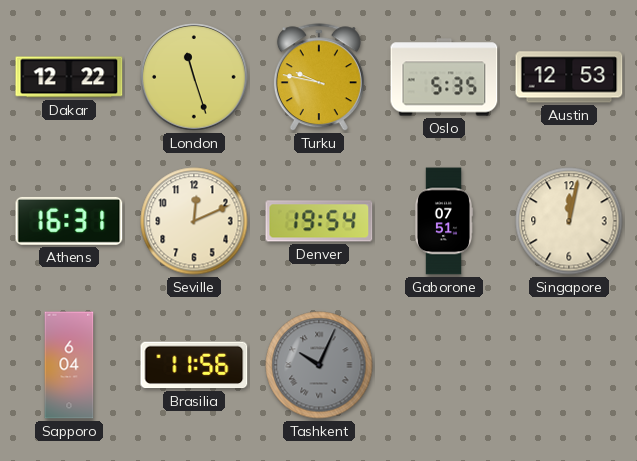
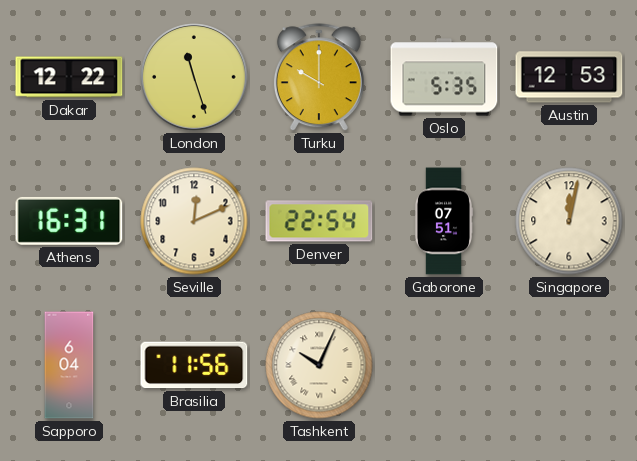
Turku: 9:47 -> 10:00
Denver: 19:54 -> 22:54
Tashkent dial: grey -> cream
